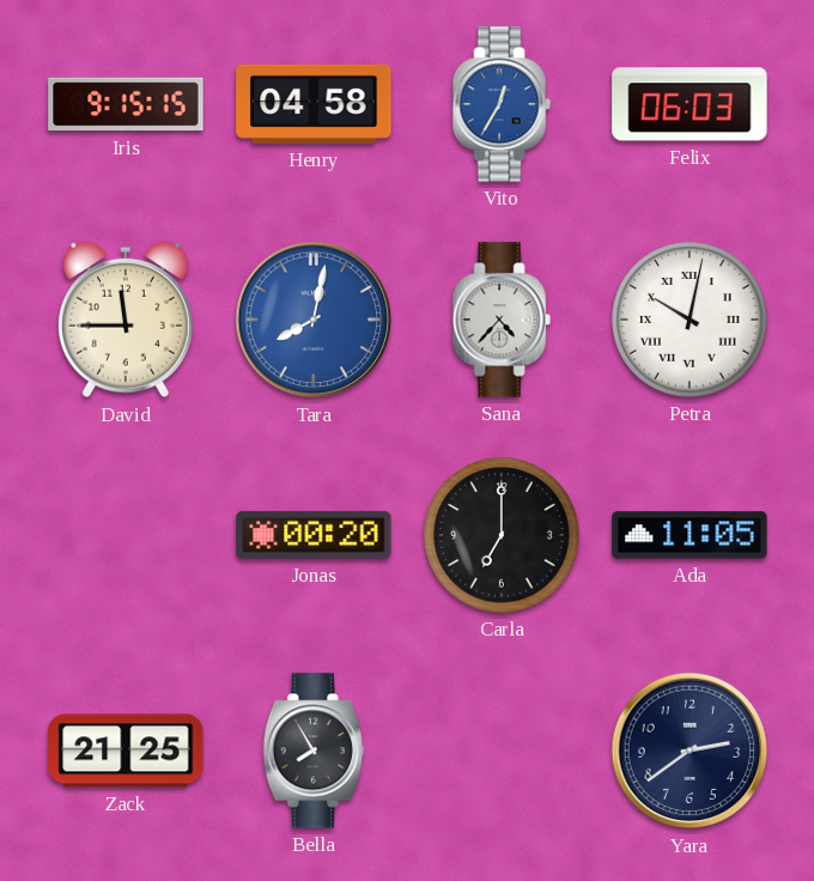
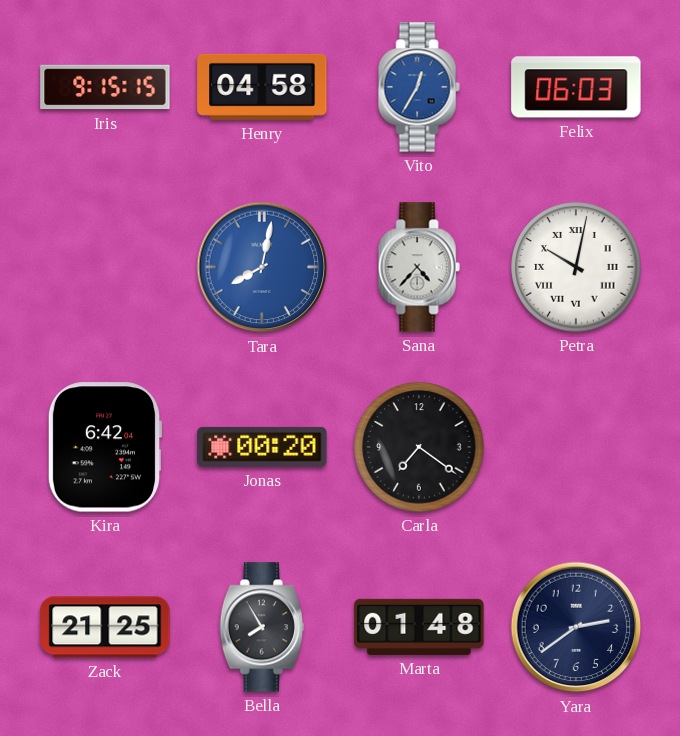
David: 11:45 -> none
Kira: none -> 6:42
Carla: 7:00 -> 7:21
Ada: 11:05 -> none
Marta: none -> 01:48
